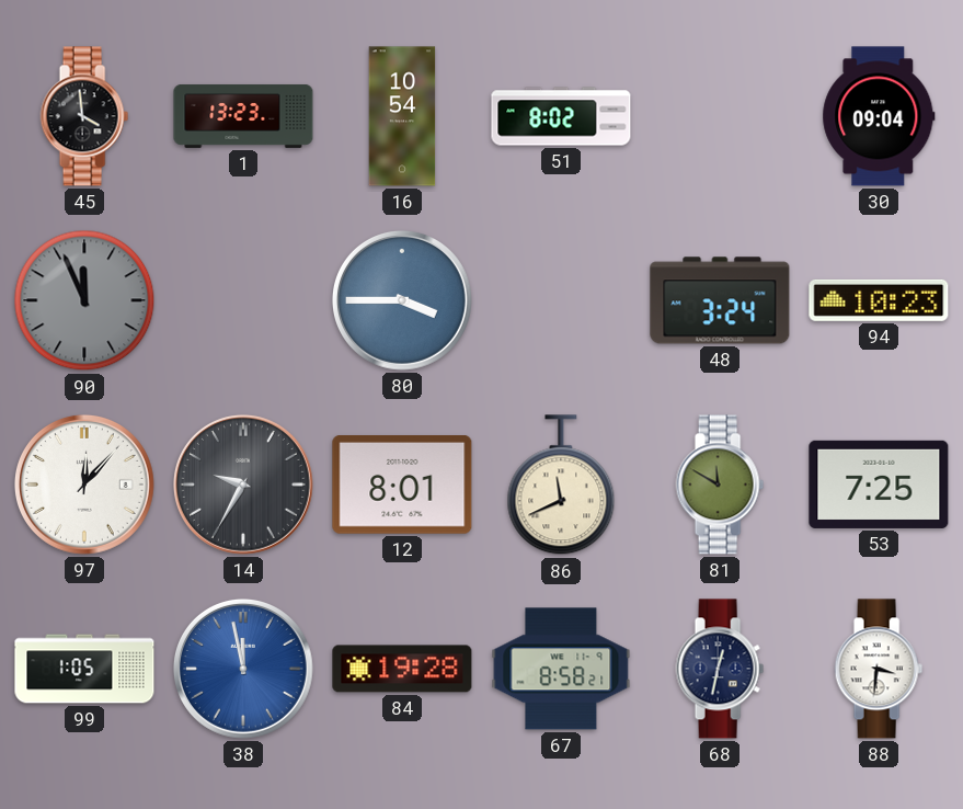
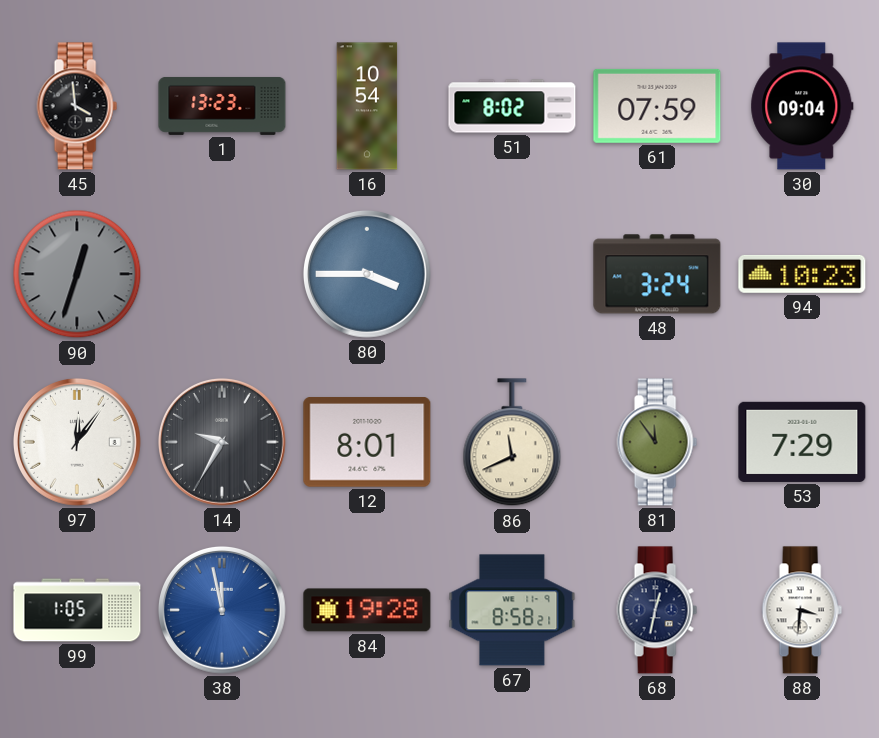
61: none -> 07:59
90: 11:56 -> 12:33
97: 12:07 -> 12:06
81: 11:50 -> 11:54
53: 7:25 -> 7:29
